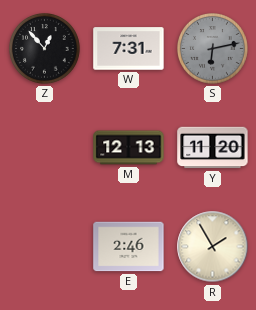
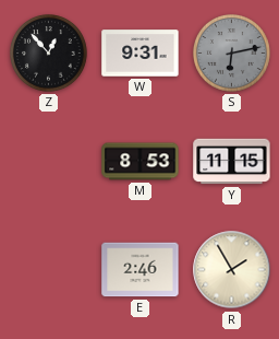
W: 7:31 -> 9:31
M: 12:13 -> 8:53
Y: 11:20 -> 11:15
